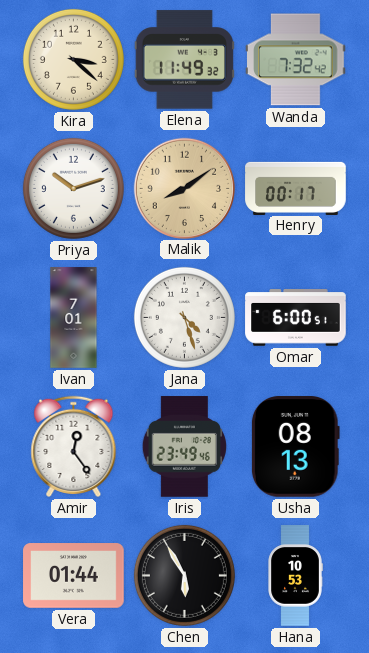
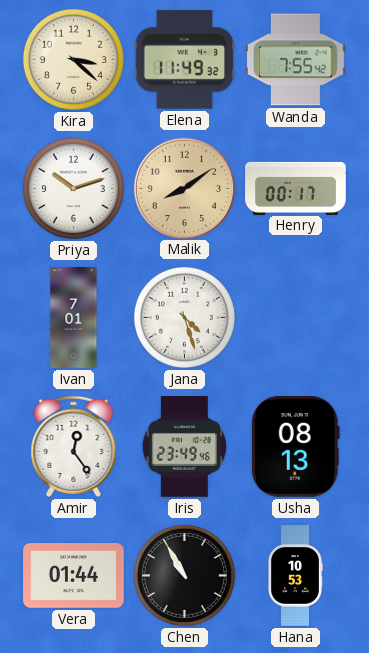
Wanda: 7:32 -> 7:55
Omar: 6:00 -> none
Chen: 5:55 -> 10:55
